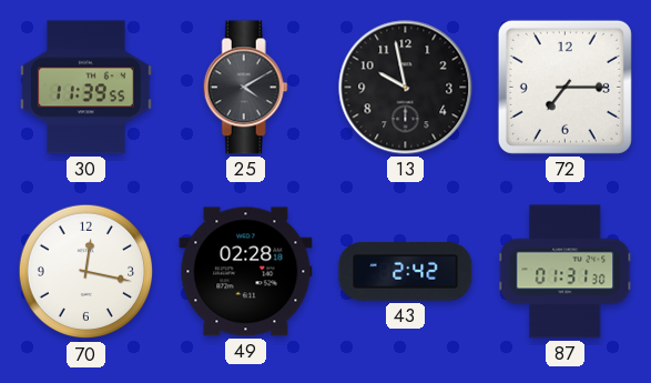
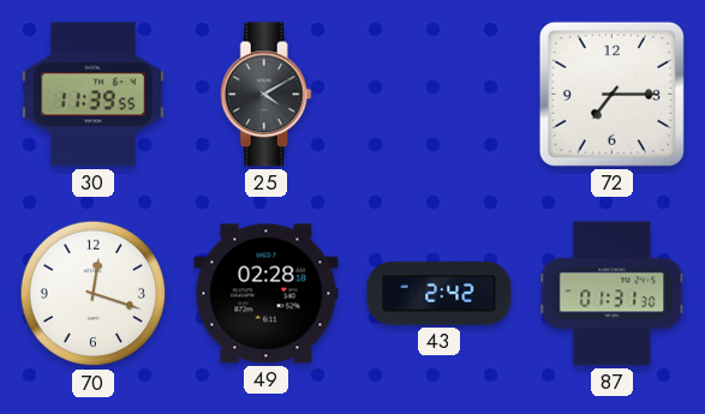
13: 9:58 -> none
70: 12:17 -> 12:18
